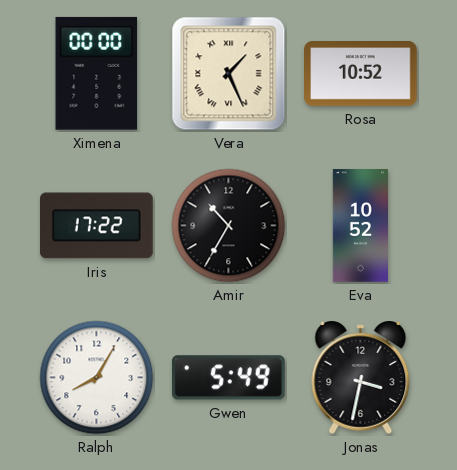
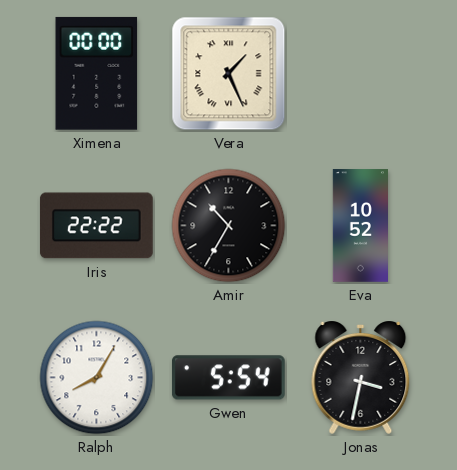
Rosa: 10:52 -> none
Iris: 17:22 -> 22:22
Gwen: 5:49 -> 5:54
